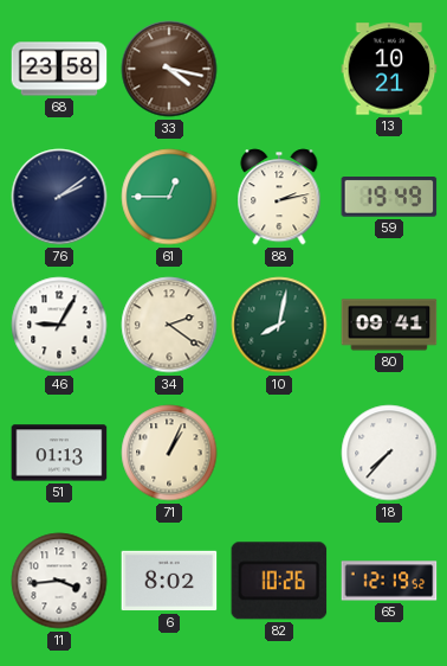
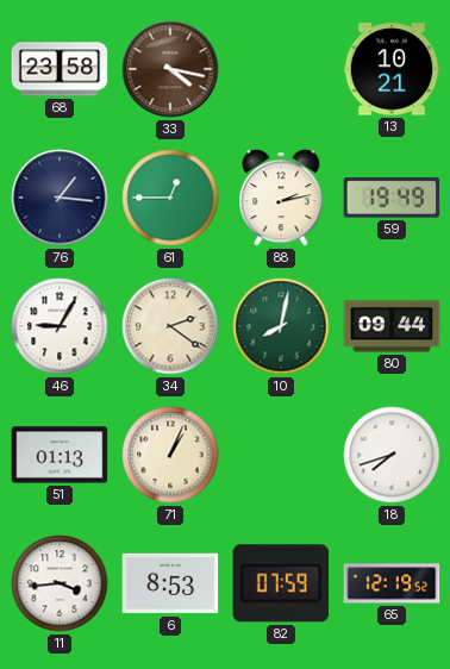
76: 2:09 -> 1:16
80: 09:41 -> 09:44
18: 7:37 -> 7:42
6: 8:02 -> 8:53
82: 10:26 -> 07:59
